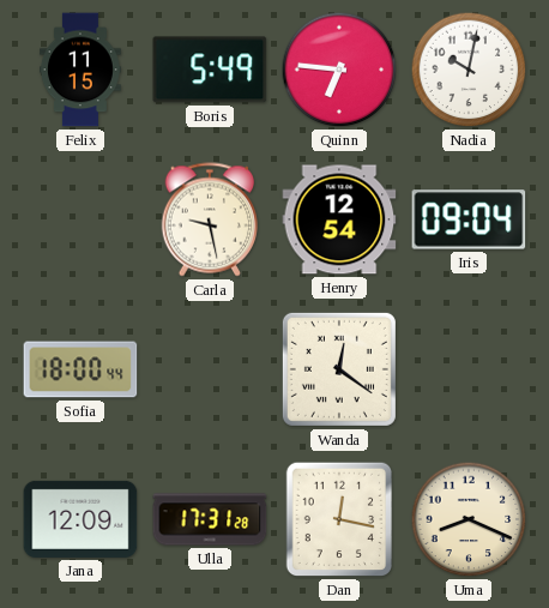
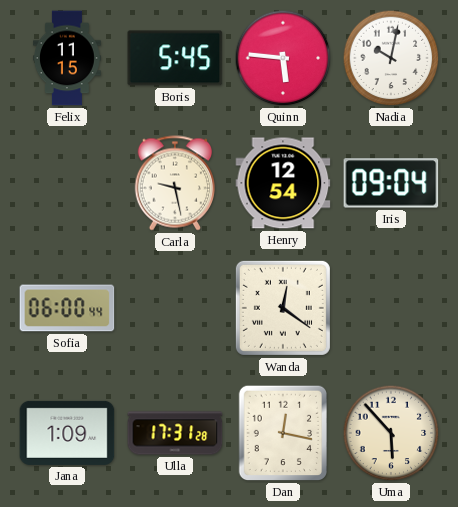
Boris: 5:49 -> 5:45
Quinn: 6:46 -> 5:46
Sofia: 18:00 -> 06:00
Jana: 12:09 -> 1:09
Uma: 8:19 -> 5:53
